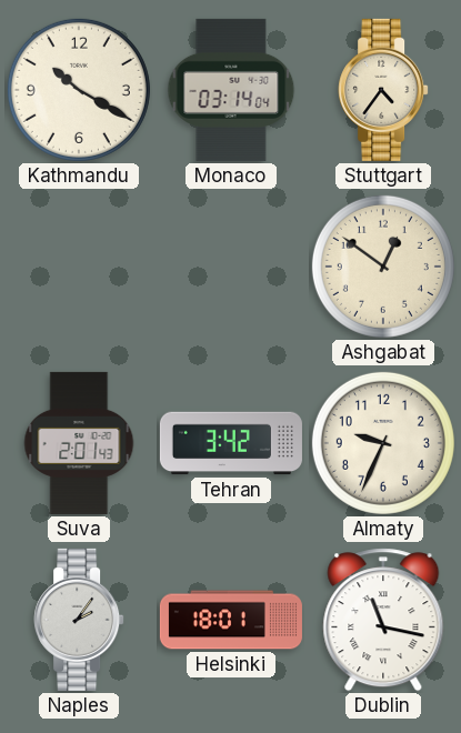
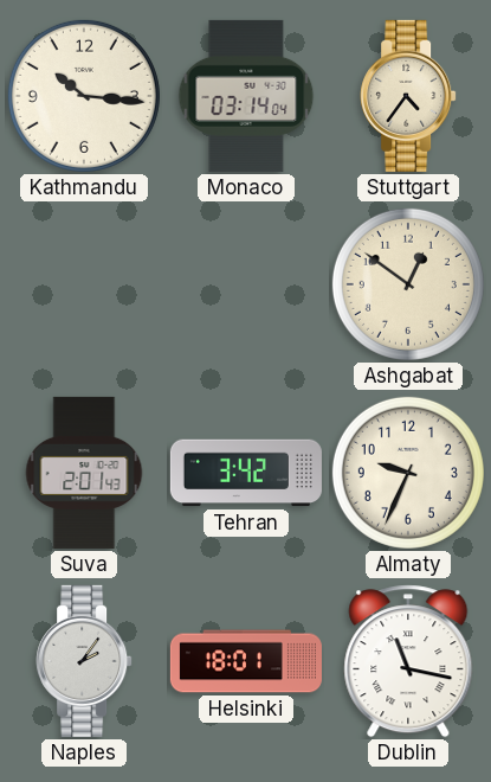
Kathmandu: 10:20 -> 10:16
